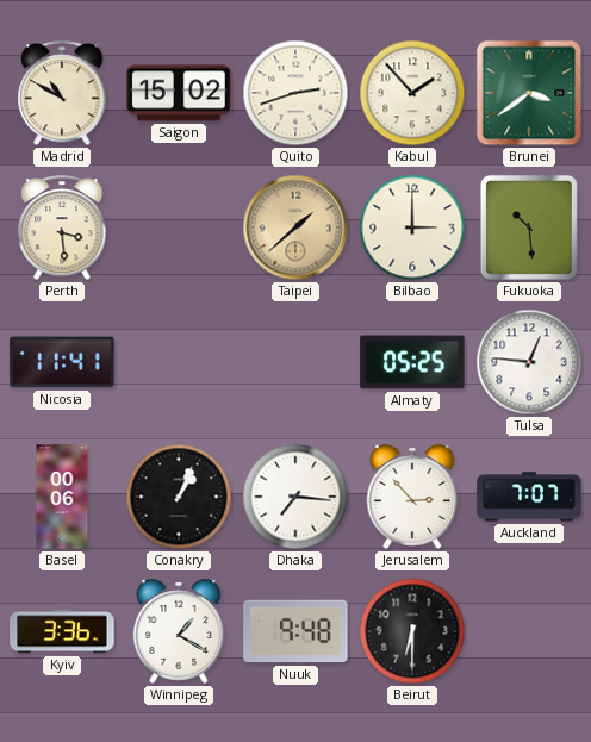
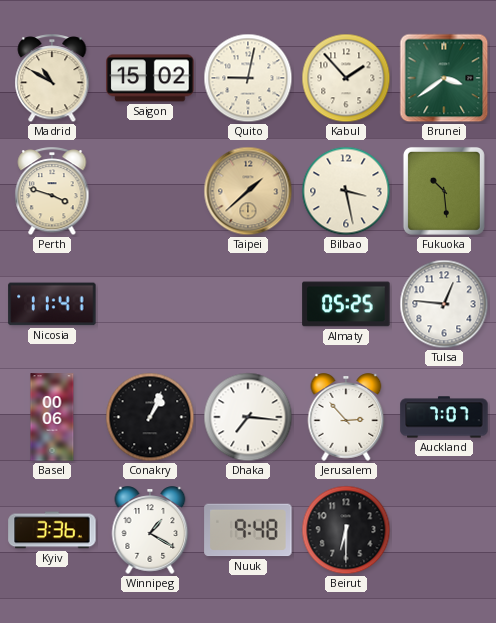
Quito: 2:42 -> 9:02
Perth: 3:29 -> 3:48
Bilbao: 3:00 -> 3:28
